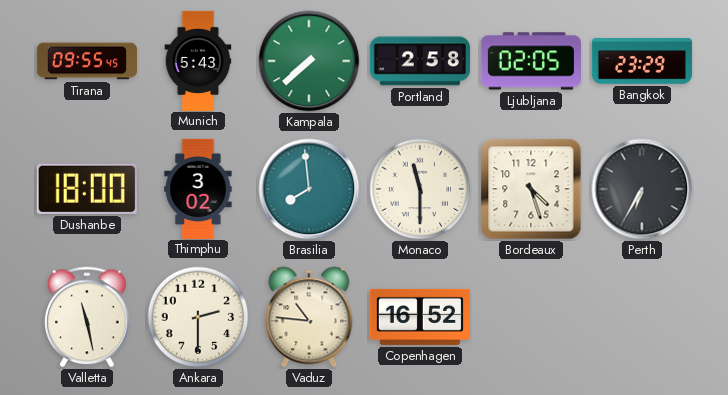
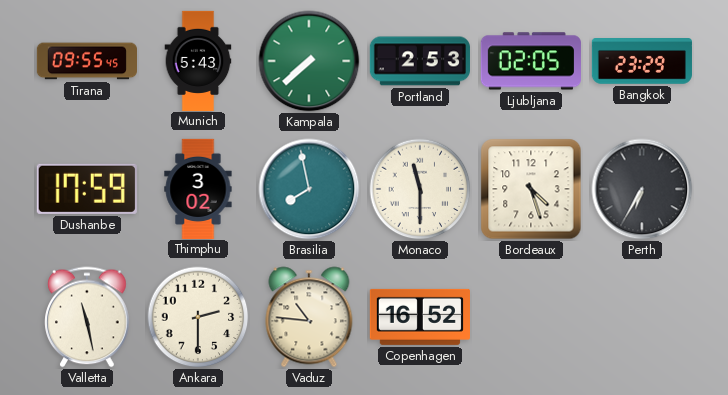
Portland: 2:58 -> 2:53
Dushanbe: 18:00 -> 17:59
Brasilia: 7:59 -> 7:58
